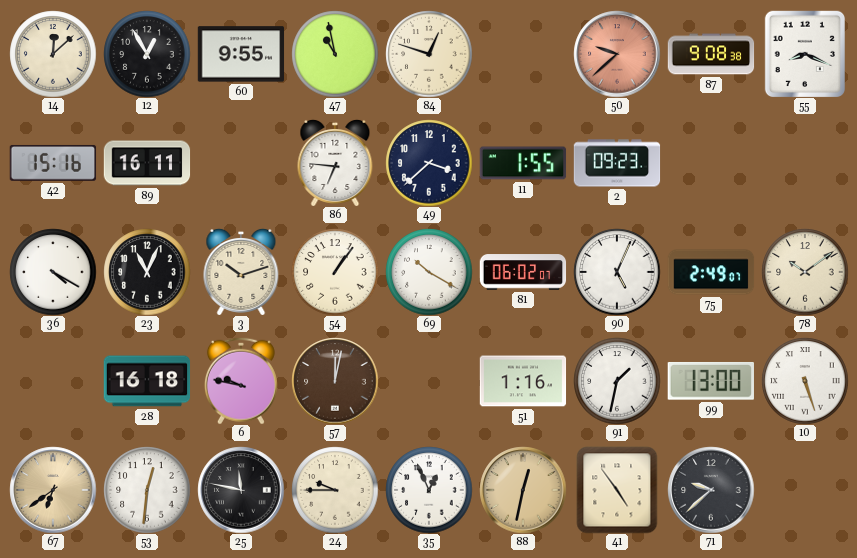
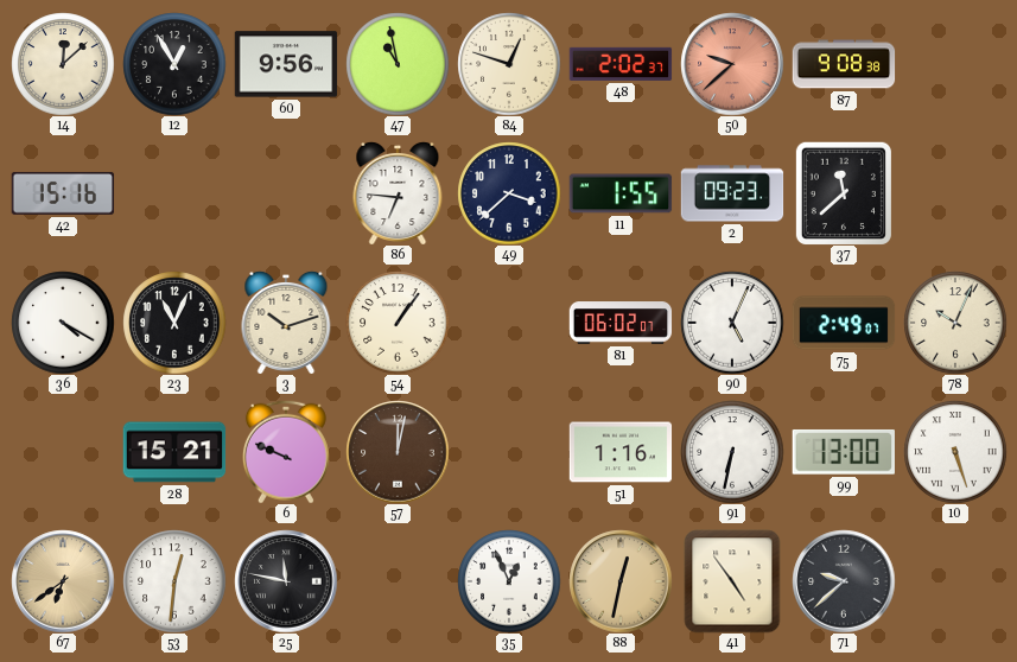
60: 9:55 -> 9:56
48: none -> 2:02
55: 8:19 -> none
89: 16:11 -> none
37: none -> 11:38
69: 10:20 -> none
78: 10:09 -> 10:04
28: 16:18 -> 15:21
6: 9:47 -> 9:49
91: 1:32 -> 6:32
24: 9:45 -> none
